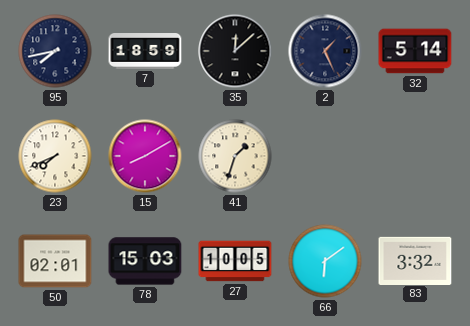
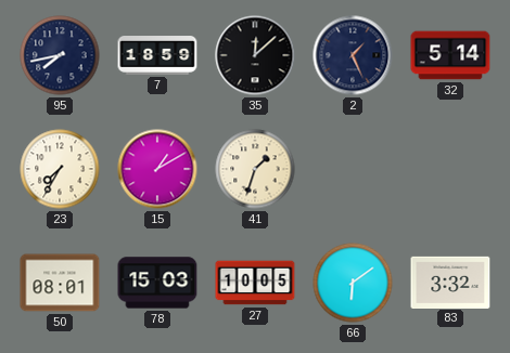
23: 7:41 -> 7:35
15: 8:10 -> 1:10
50: 02:01 -> 08:01
